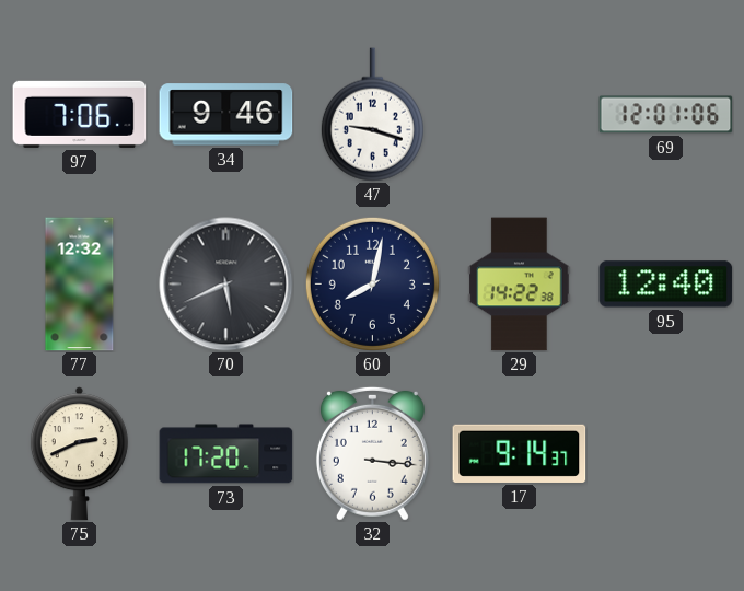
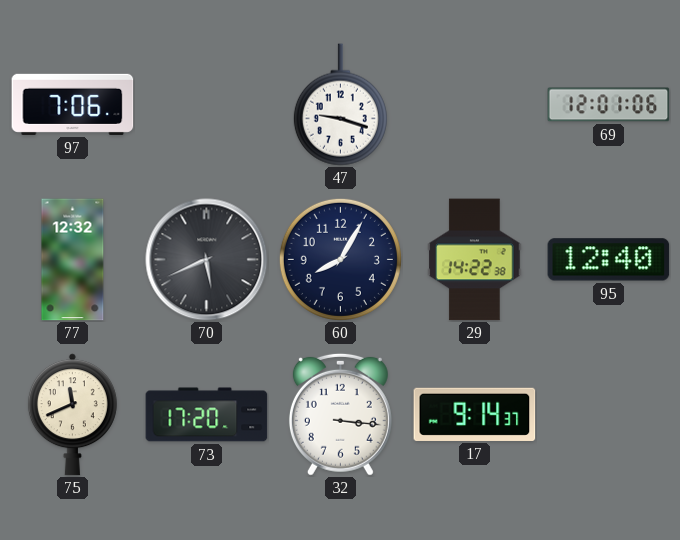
34: 9:46 -> none
60: 8:02 -> 8:05
75: 2:41 -> 11:41
